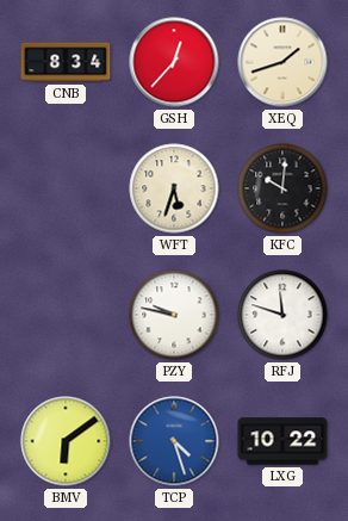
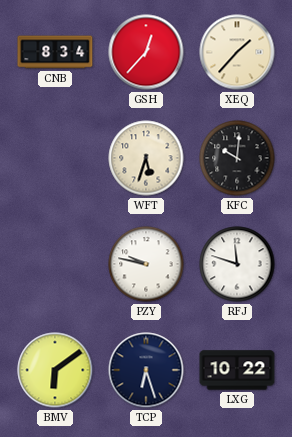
XEQ: 1:42 -> 1:37
TCP: 4:27 -> 6:27
TCP dial: blue -> navy
